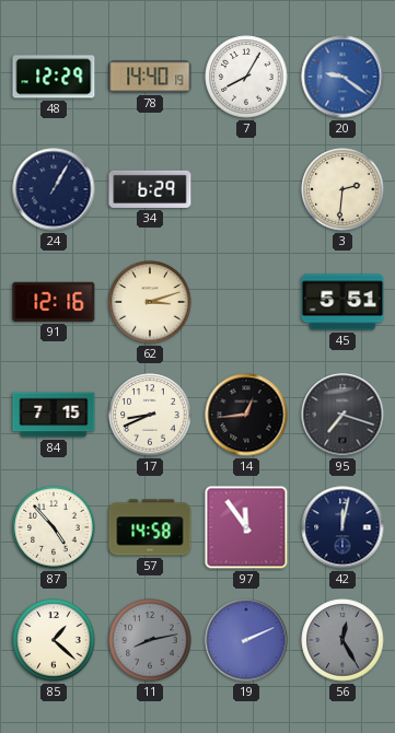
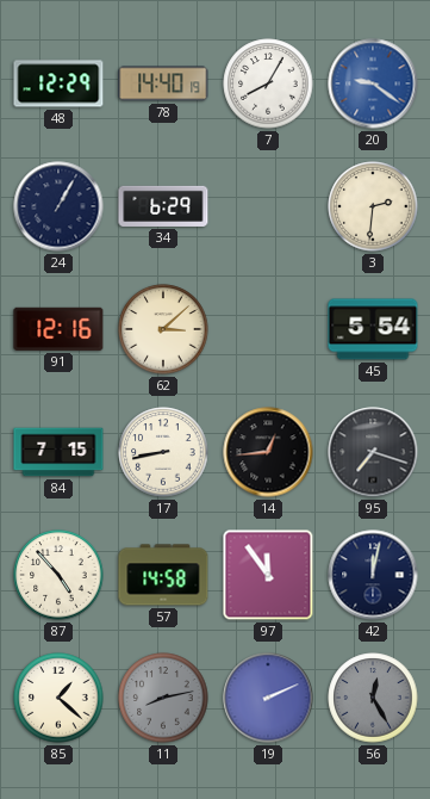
62: 3:12 -> 3:08
45: 5:51 -> 5:54
17: 8:41 -> 8:43
